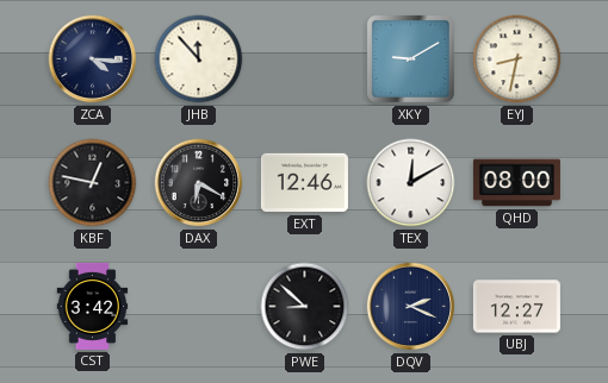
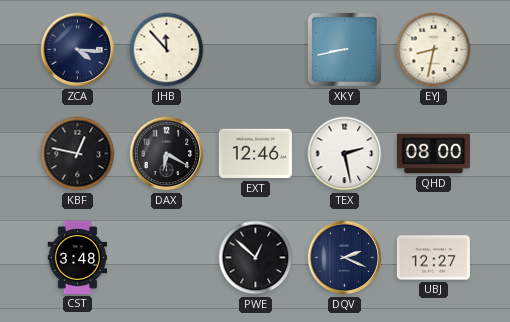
XKY: 9:10 -> 8:43
TEX: 12:10 -> 2:28
CST: 3:42 -> 3:48
PWE: 8:52 -> 12:52
